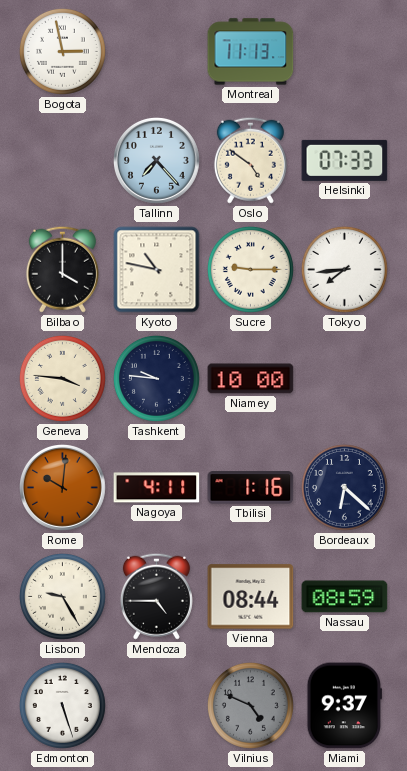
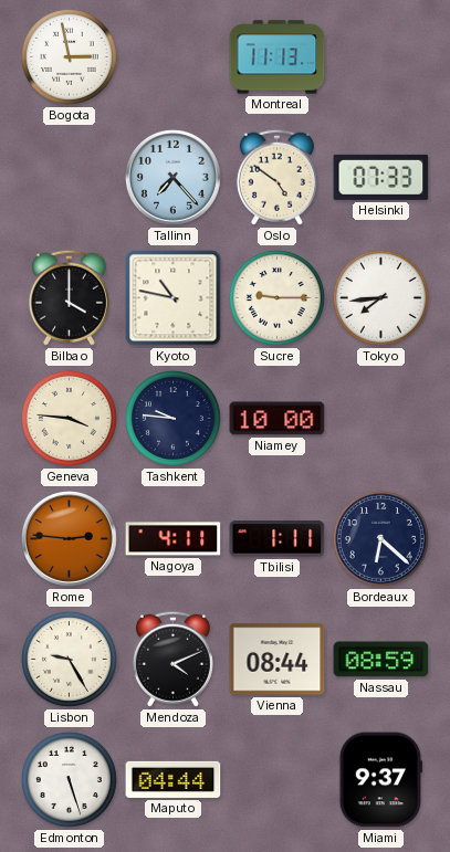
Rome: 10:01 -> 2:46
Tbilisi: 1:16 -> 1:11
Mendoza: 4:45 -> 4:11
Maputo: none -> 04:44
Vilnius: 4:49 -> none
